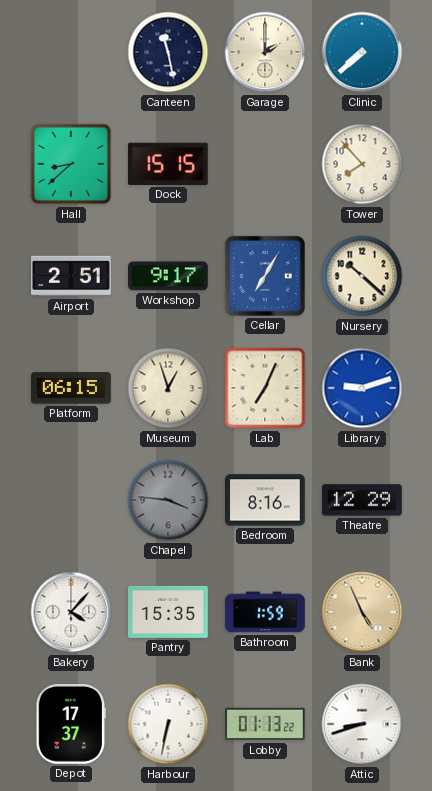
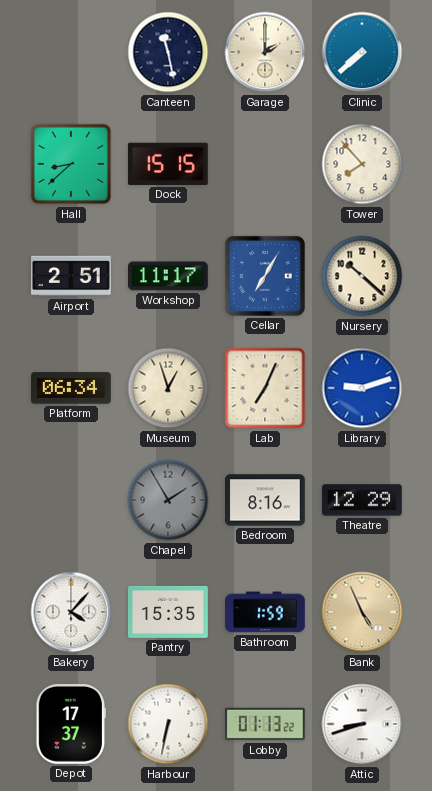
Workshop: 9:17 -> 11:17
Platform: 06:15 -> 06:34
Chapel: 3:46 -> 1:55
